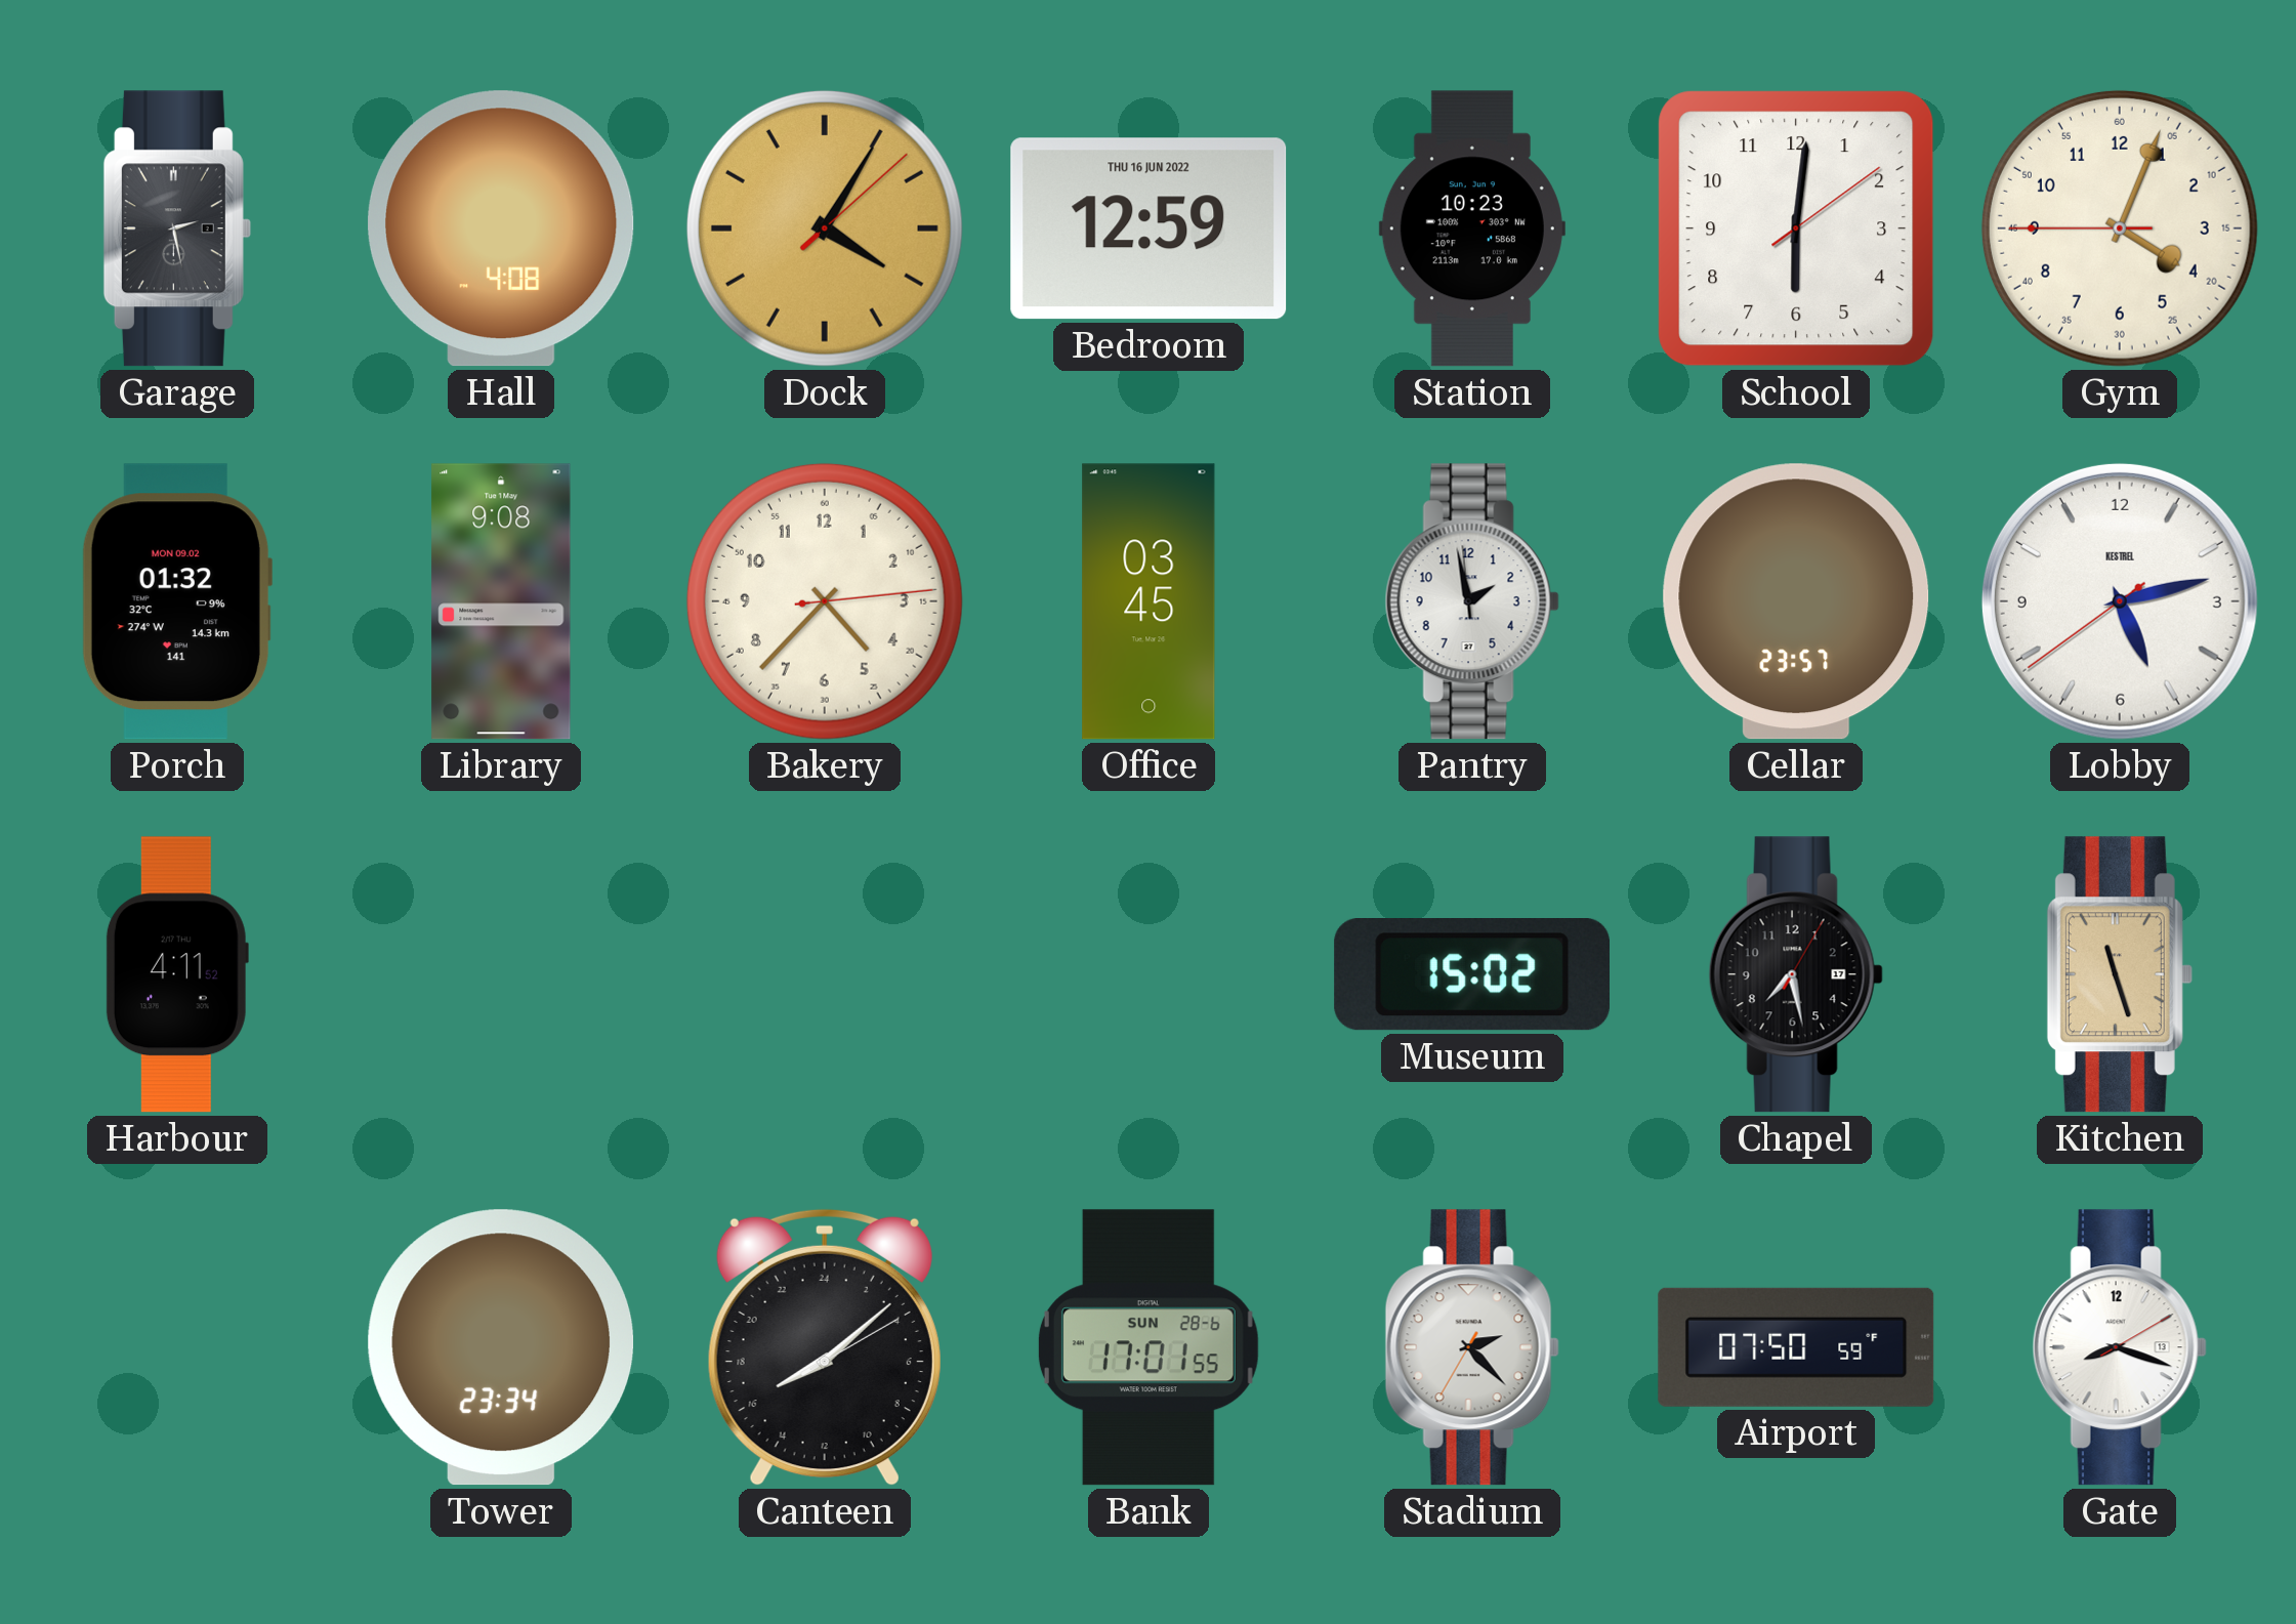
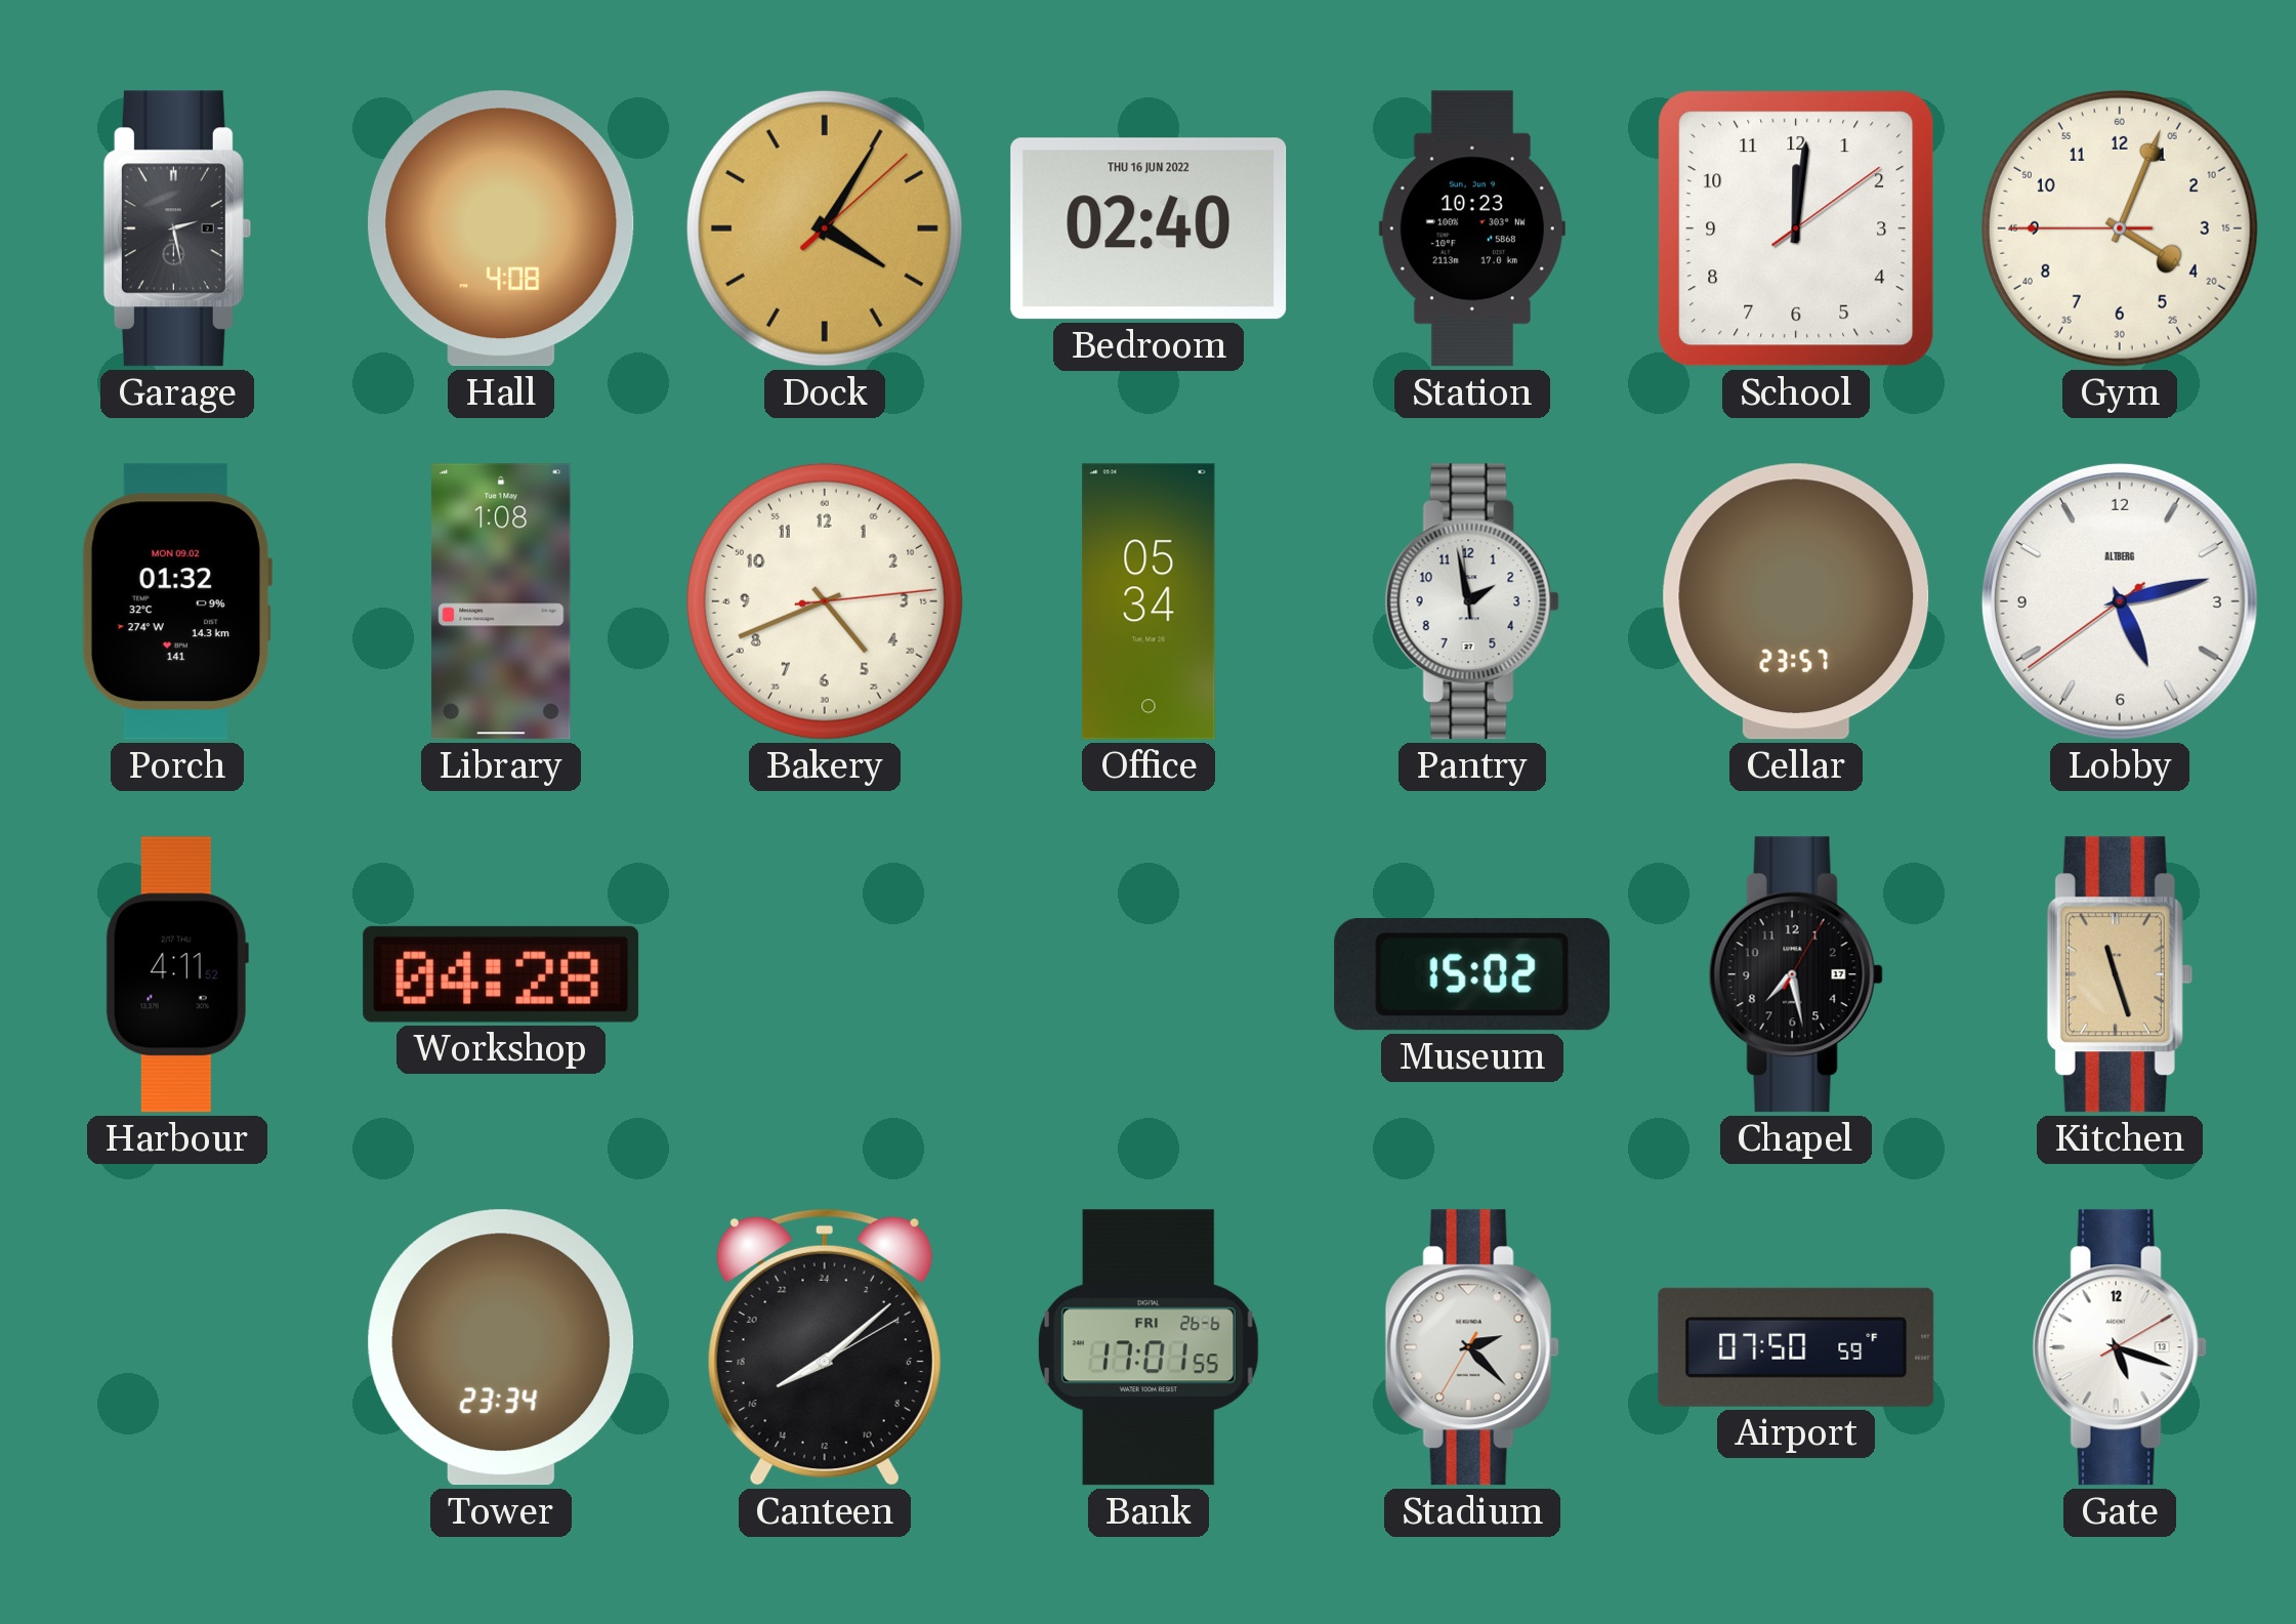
Bedroom: 12:59 -> 02:40
School: 6:01 -> 12:01
Library: 9:08 -> 1:08
Bakery: 4:37 -> 4:41
Office: 03:45 -> 05:34
Lobby brand: KESTREL -> ALTBERG
Workshop: none -> 04:28
Bank date: SUN 28-6 -> FRI 26-6
Gate: 8:18 -> 5:18
